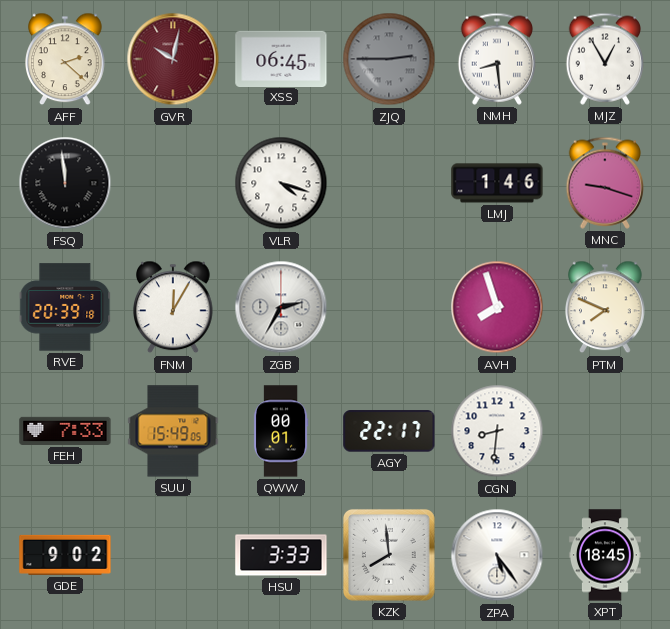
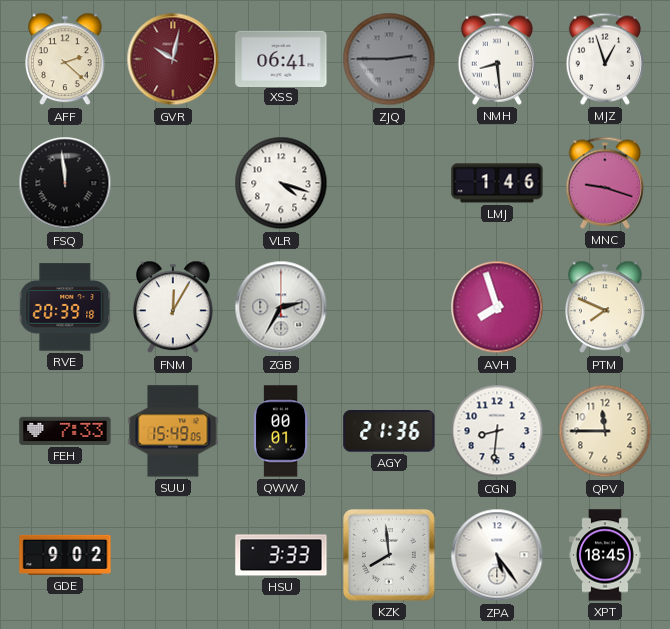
XSS: 06:45 -> 06:41
MJZ: 12:55 -> 12:57
AGY: 22:17 -> 21:36
QPV: none -> 11:45
